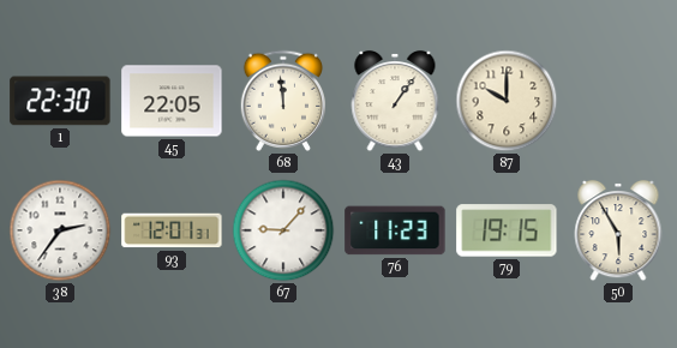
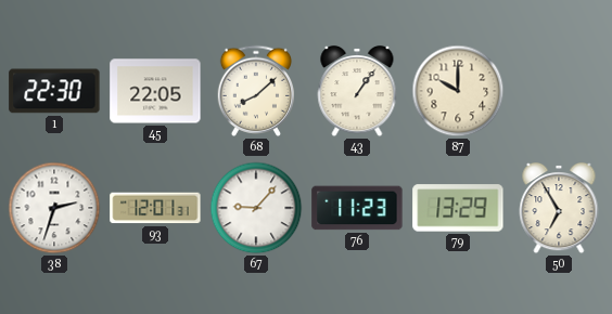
68: 11:59 -> 8:08
38: 2:36 -> 2:33
79: 19:15 -> 13:29
50: 5:55 -> 6:55
